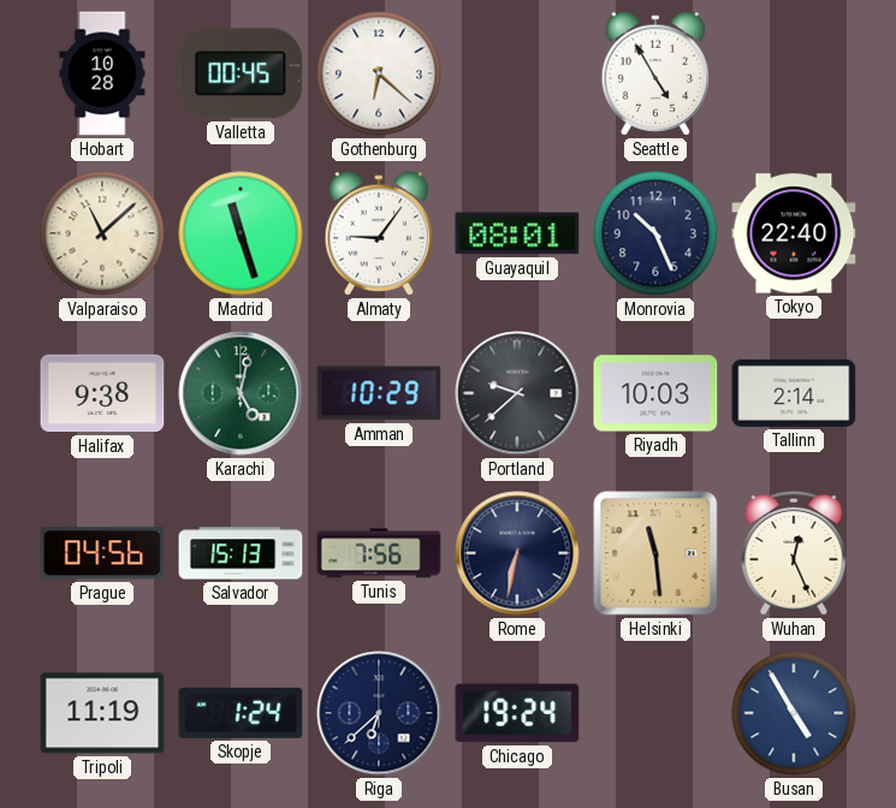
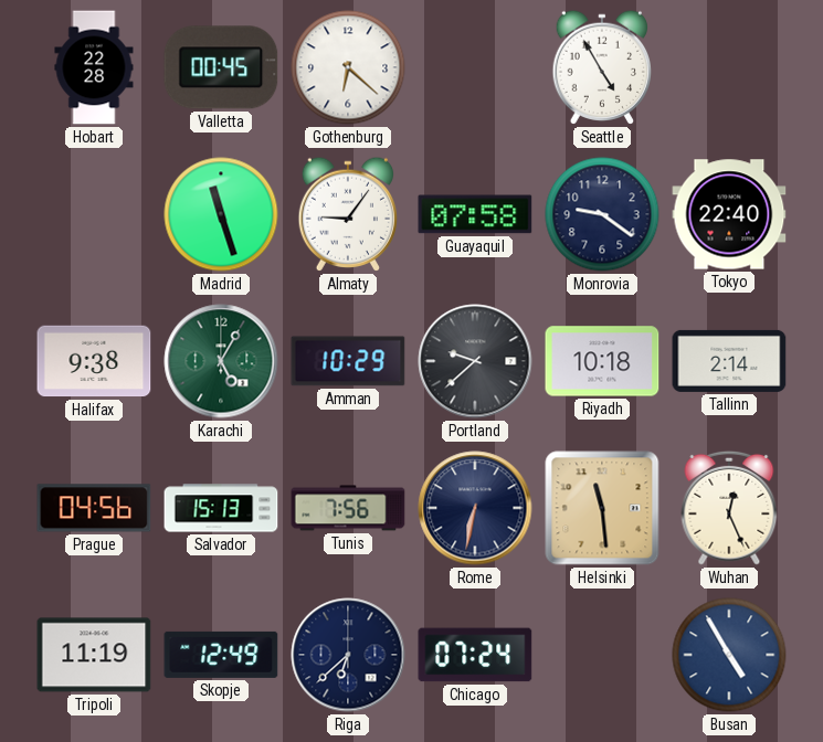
Hobart: 10:28 -> 22:28
Valparaiso: 11:08 -> none
Guayaquil: 08:01 -> 07:58
Monrovia: 10:26 -> 9:21
Karachi: 5:02 -> 5:05
Riyadh: 10:03 -> 10:18
Skopje: 1:24 -> 12:49
Chicago: 19:24 -> 07:24
